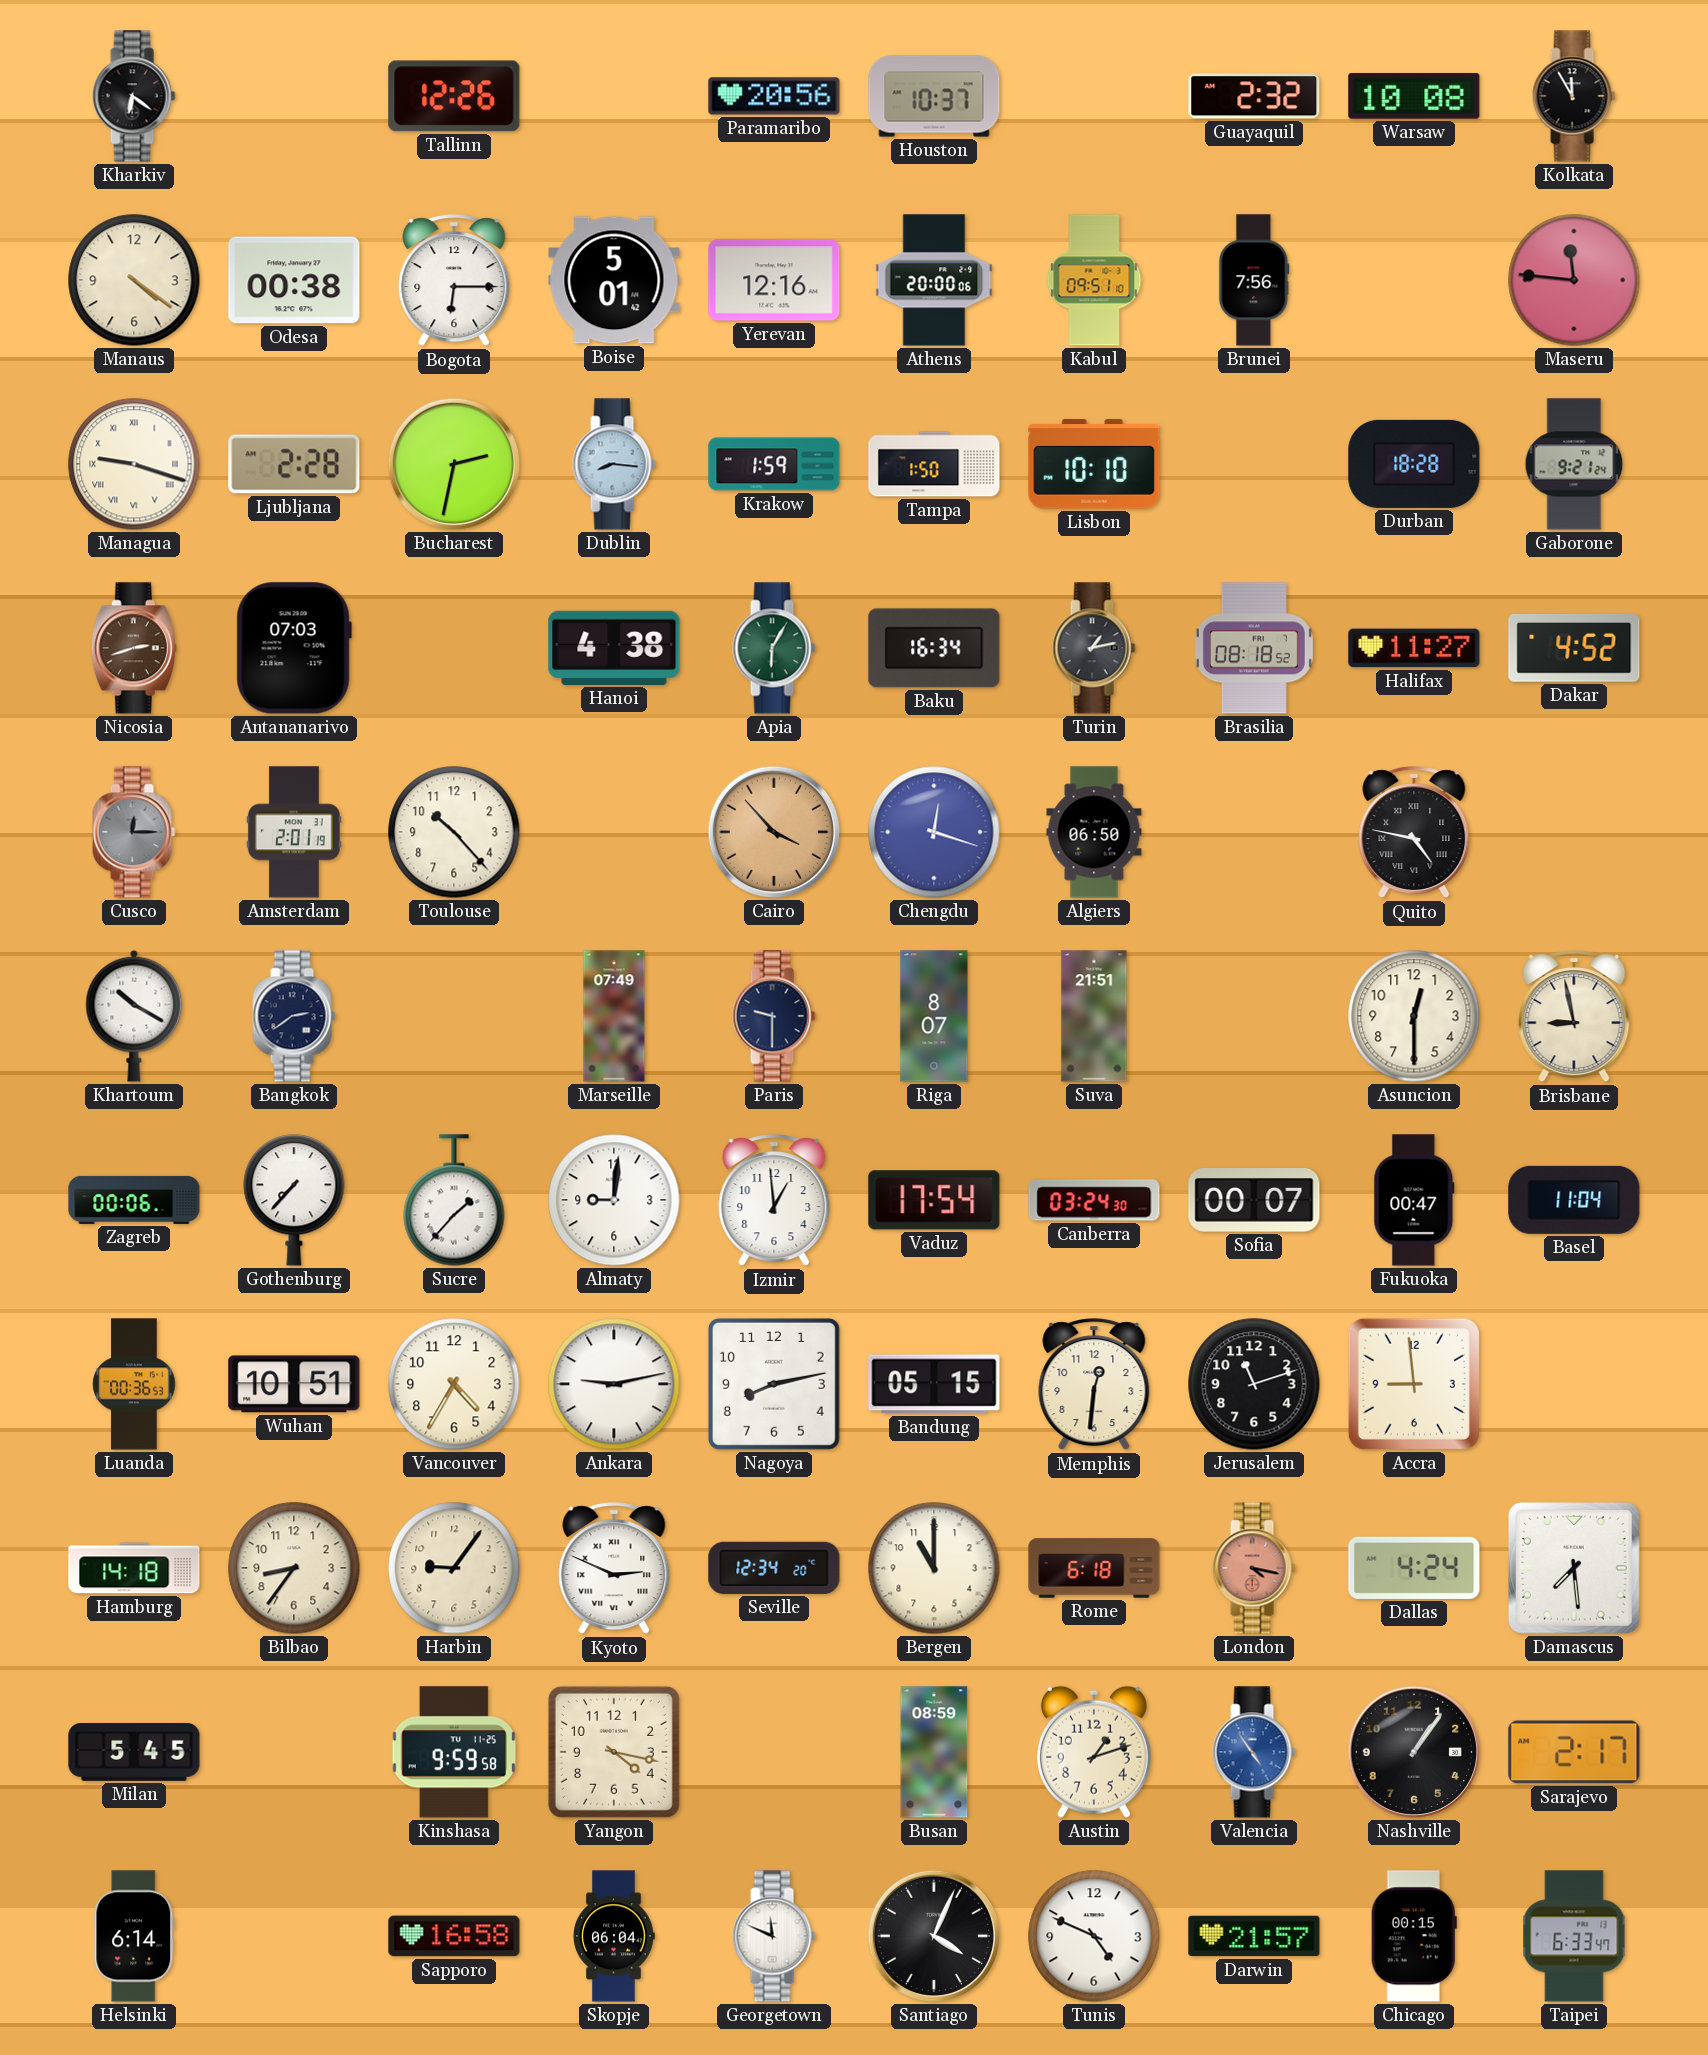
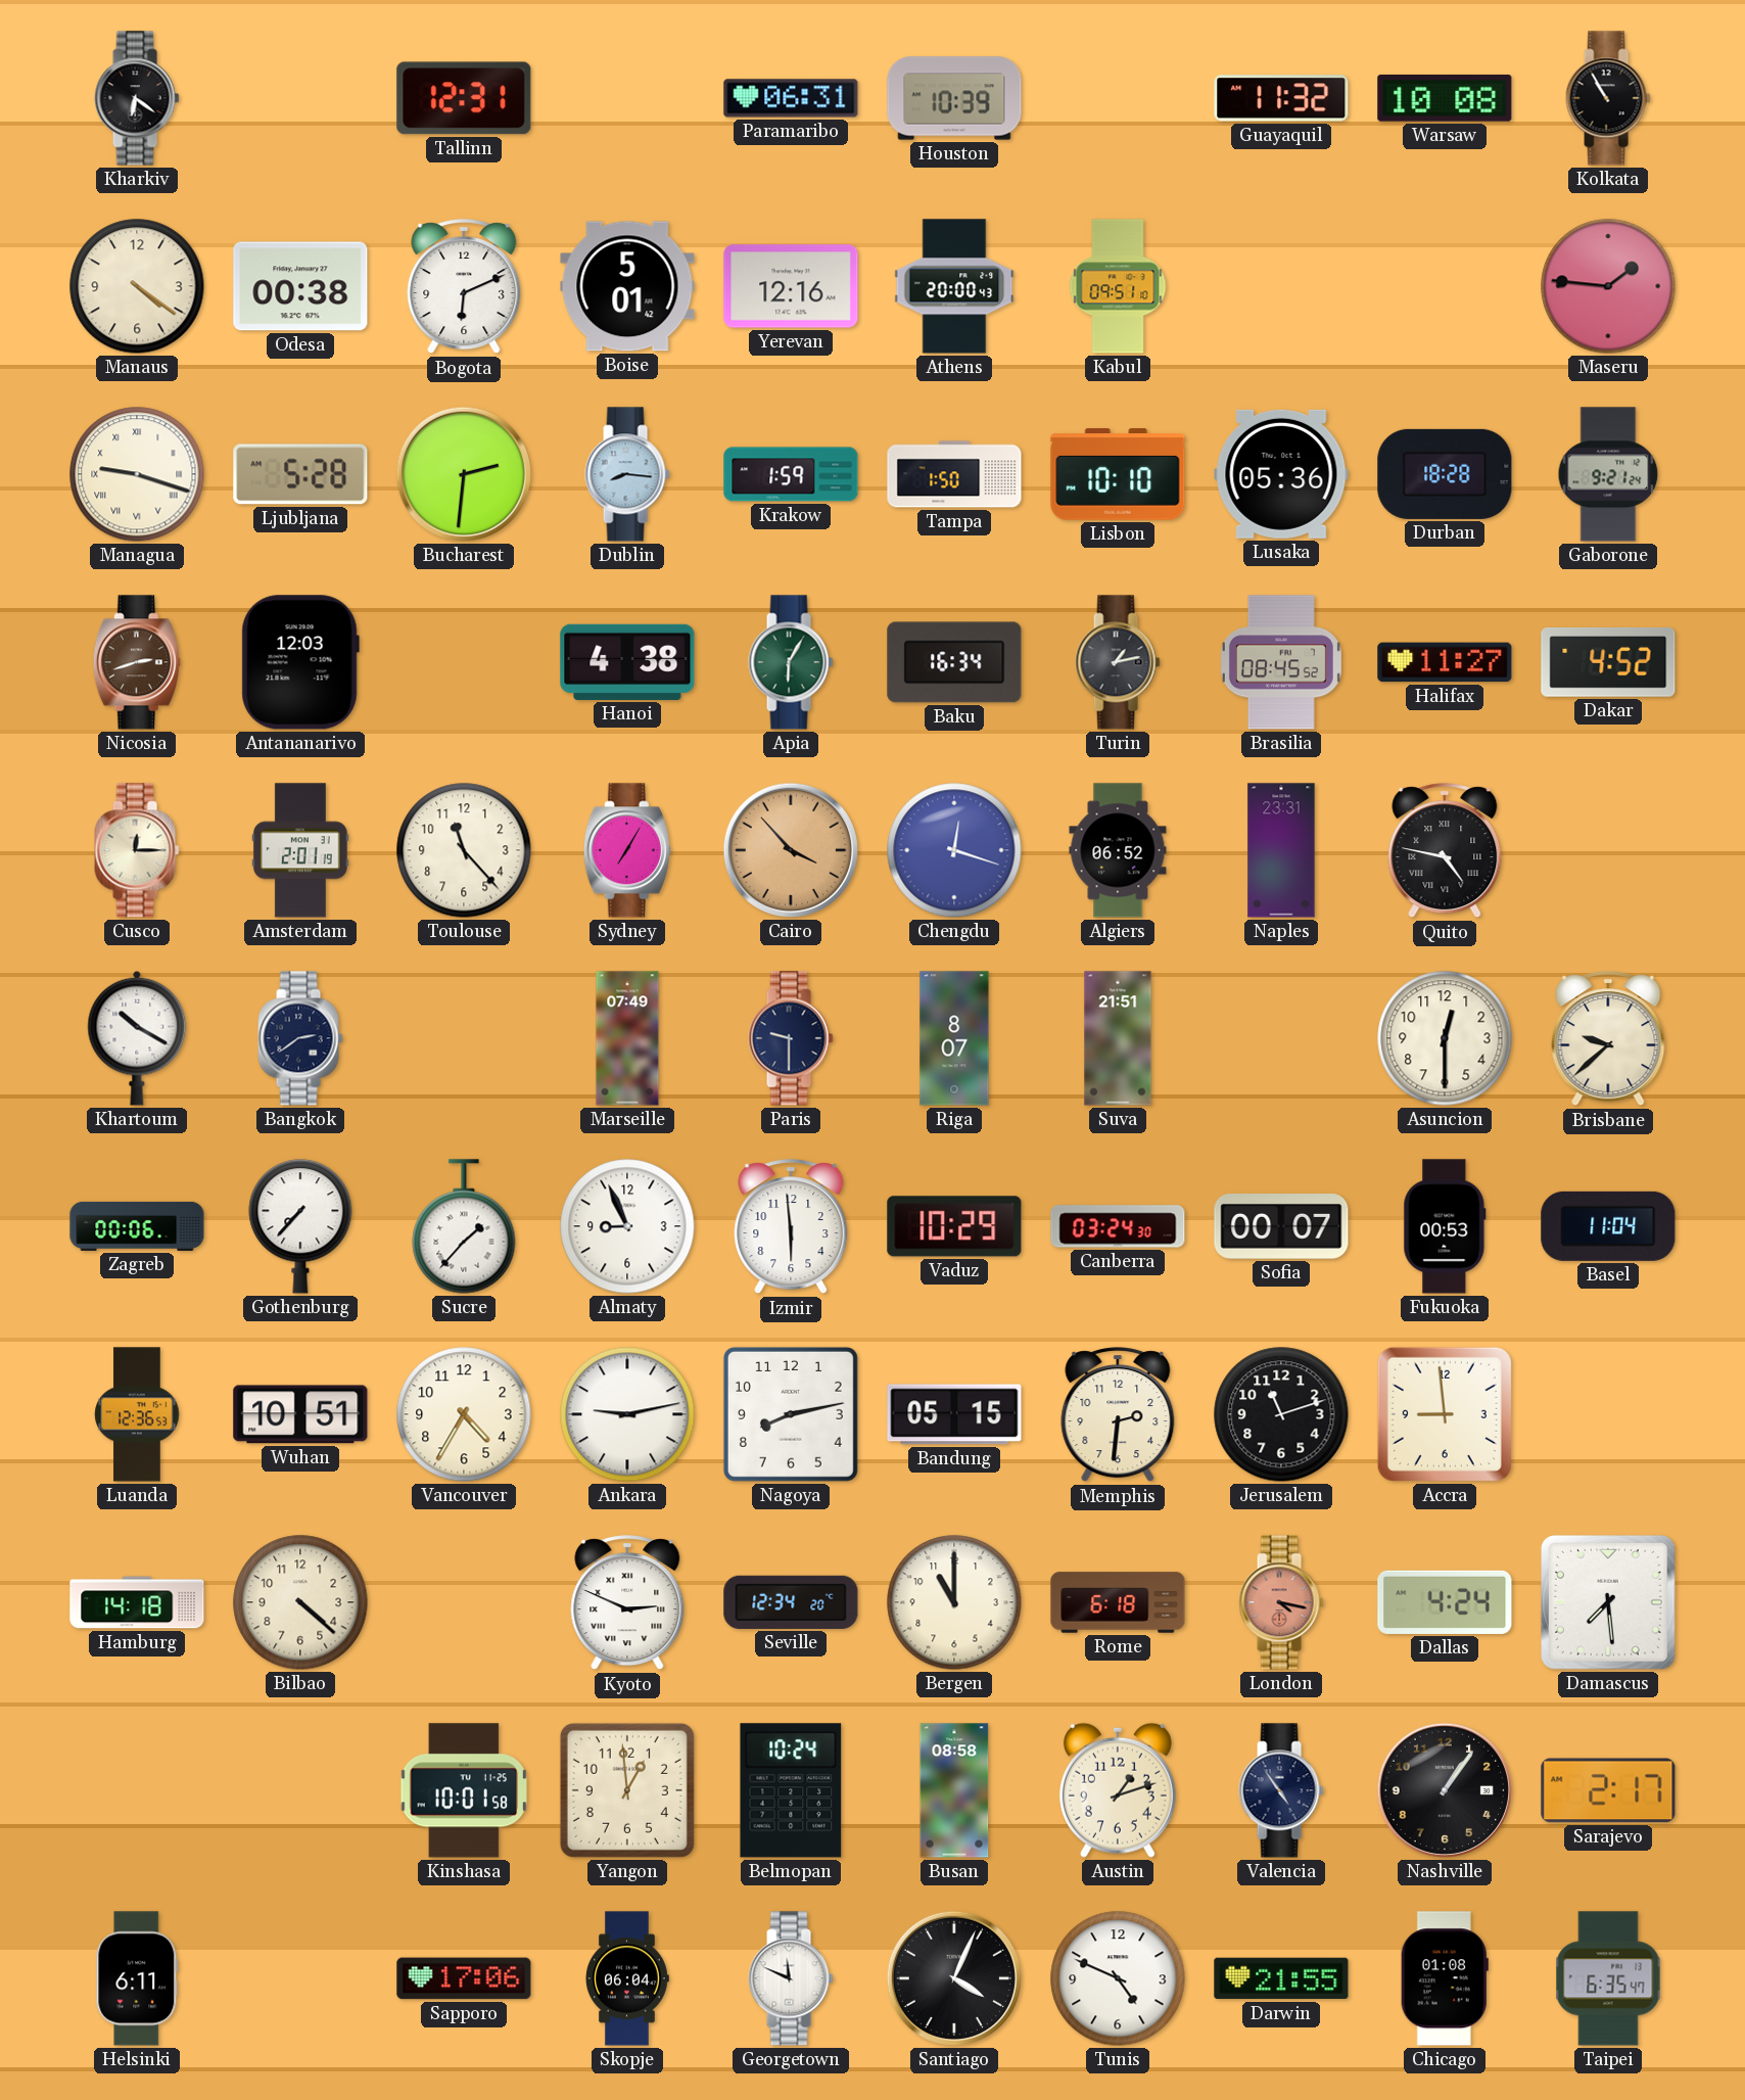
Tallinn: 12:26 -> 12:31
Paramaribo: 20:56 -> 06:31
Houston: 10:37 -> 10:39
Guayaquil: 2:32 -> 11:32
Kolkata: 11:55 -> 10:55
Bogota: 6:15 -> 6:11
Athens: 20:00:06 -> 20:00:43
Brunei: 7:56 -> none
Maseru: 11:46 -> 1:46
Ljubljana: 2:28 -> 5:28
Bucharest: 2:32 -> 2:31
Lusaka: none -> 05:36
Antananarivo: 07:03 -> 12:03
Brasilia: 08:18 -> 08:45
Cusco dial: grey -> cream
Toulouse: 10:23 -> 11:23
Sydney: none -> 7:05
Algiers: 06:50 -> 06:52
Naples: none -> 23:31
Brisbane: 8:58 -> 9:38
Almaty: 9:01 -> 8:56
Izmir: 12:59 -> 5:59
Vaduz: 17:54 -> 10:29
Fukuoka: 00:47 -> 00:53
Luanda: 00:36 -> 12:36
Memphis: 12:31 -> 2:31
Bilbao: 8:36 -> 4:22
Harbin: 9:06 -> none
Milan: 5:45 -> none
Kinshasa: 9:59 -> 10:01
Yangon: 4:17 -> 12:59
Belmopan: none -> 10:24
Busan: 08:59 -> 08:58
Valencia dial: blue -> navy
Helsinki: 6:14 -> 6:11
Sapporo: 16:58 -> 17:06
Darwin: 21:57 -> 21:55
Chicago: 00:15 -> 01:08
Taipei: 6:33 -> 6:35
